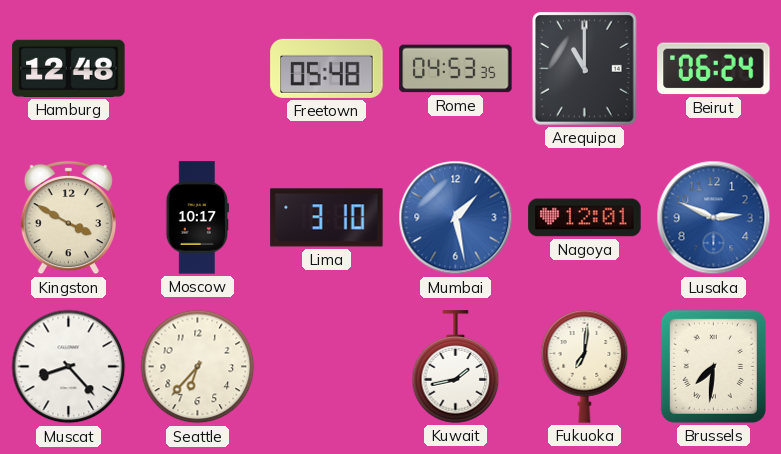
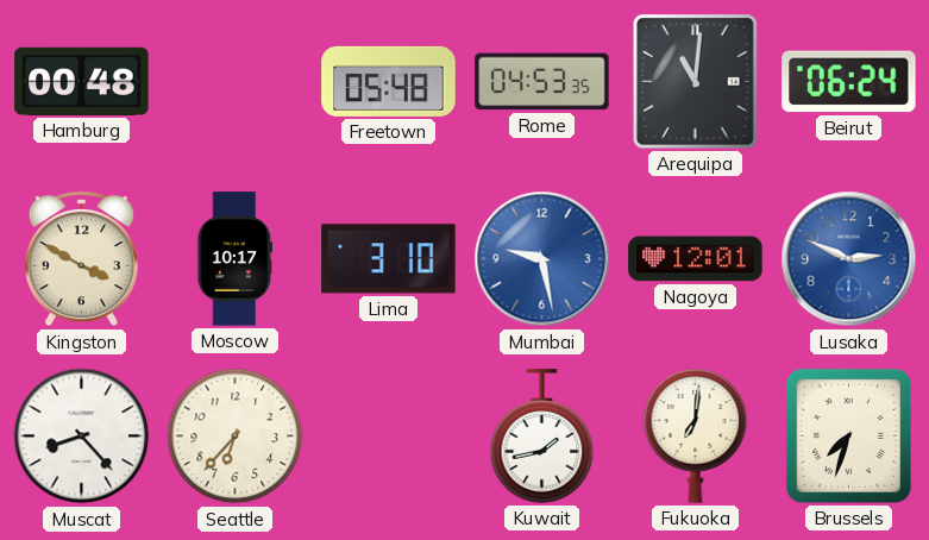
Hamburg: 12:48 -> 00:48
Arequipa: 11:00 -> 11:01
Mumbai: 1:28 -> 9:28
Brussels: 7:31 -> 7:33
